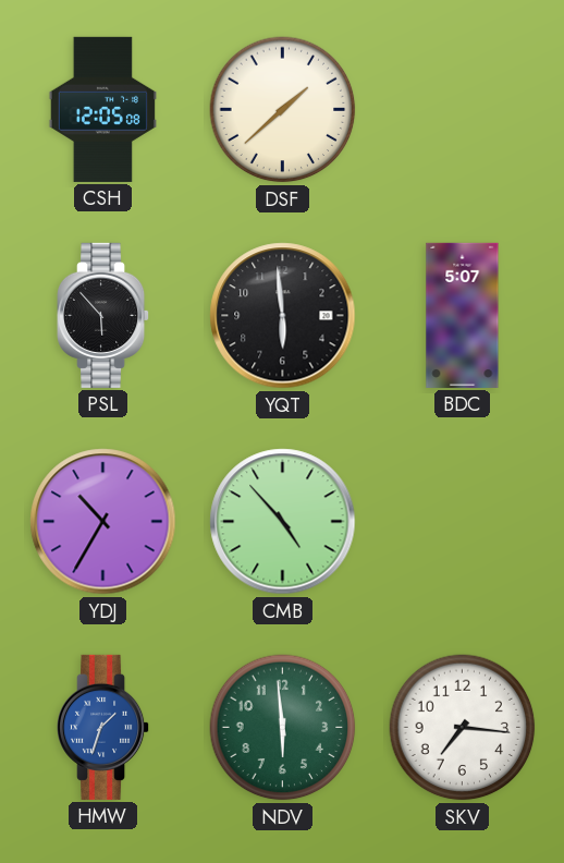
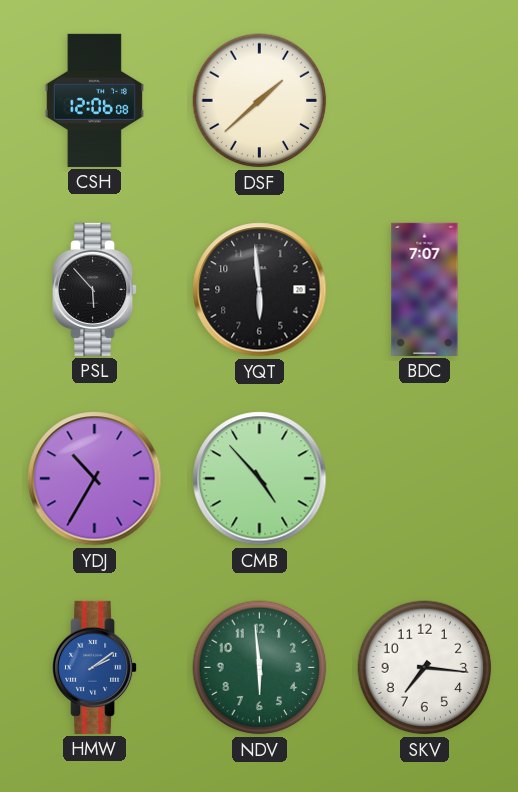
CSH: 12:05 -> 12:06
BDC: 5:07 -> 7:07
HMW: 1:33 -> 2:09
